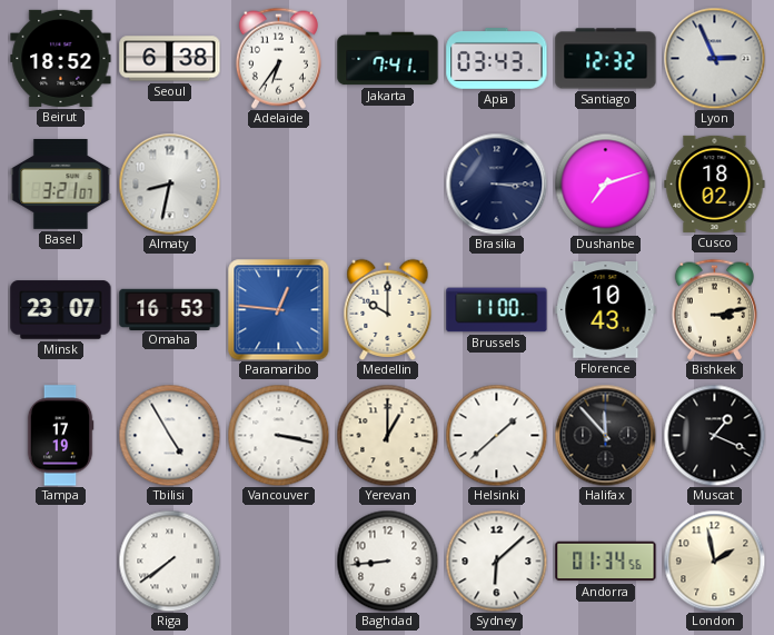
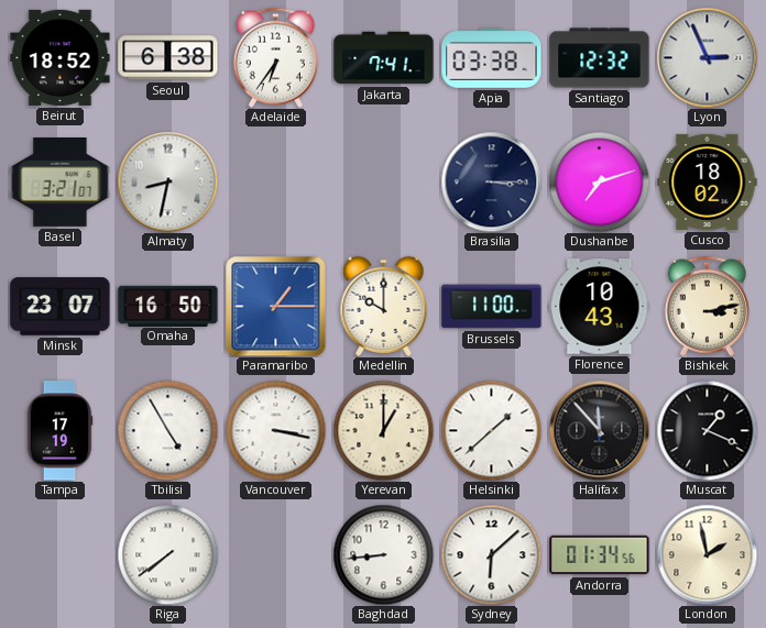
Apia: 03:43 -> 03:38
Omaha: 16:53 -> 16:50
Paramaribo: 12:46 -> 1:15
